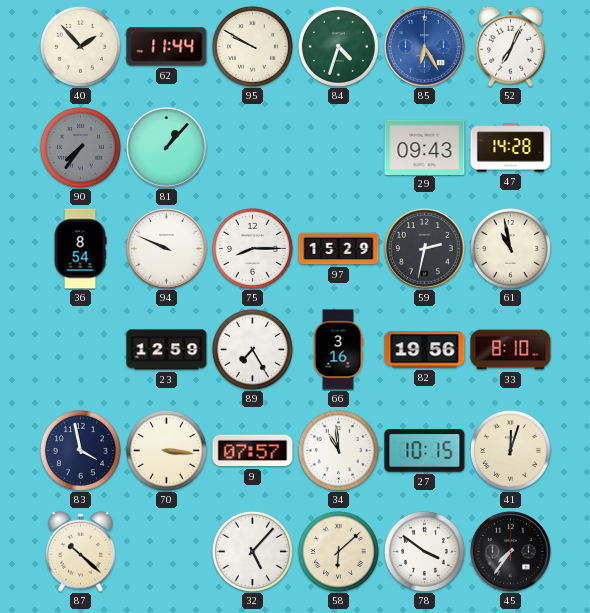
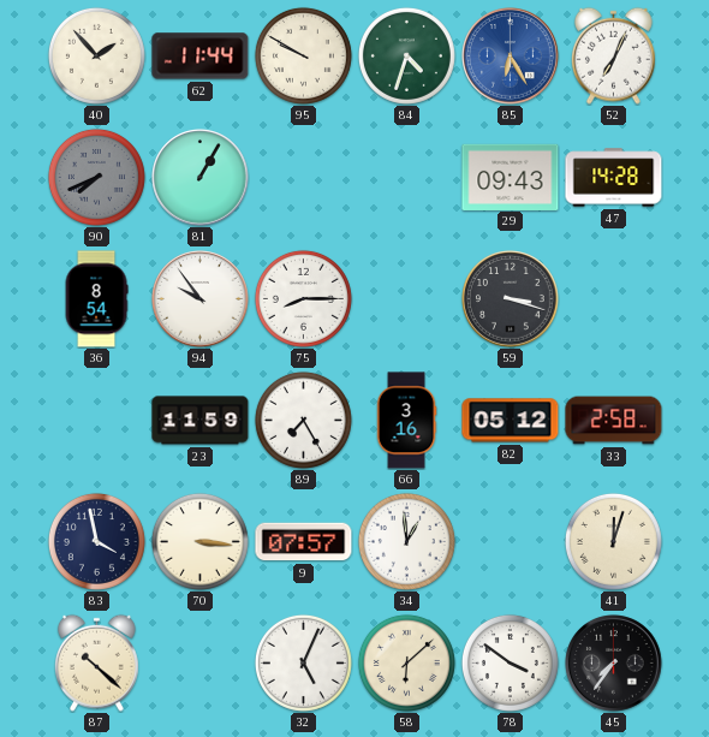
90: 7:36 -> 7:41
81: 1:07 -> 1:05
94: 9:49 -> 9:54
97: 15:29 -> none
59: 2:32 -> 3:18
61: 10:58 -> none
23: 12:59 -> 11:59
82: 19:56 -> 05:12
33: 8:10 -> 2:58
34: 10:59 -> 12:59
27: 10:15 -> none
32: 5:07 -> 5:04
